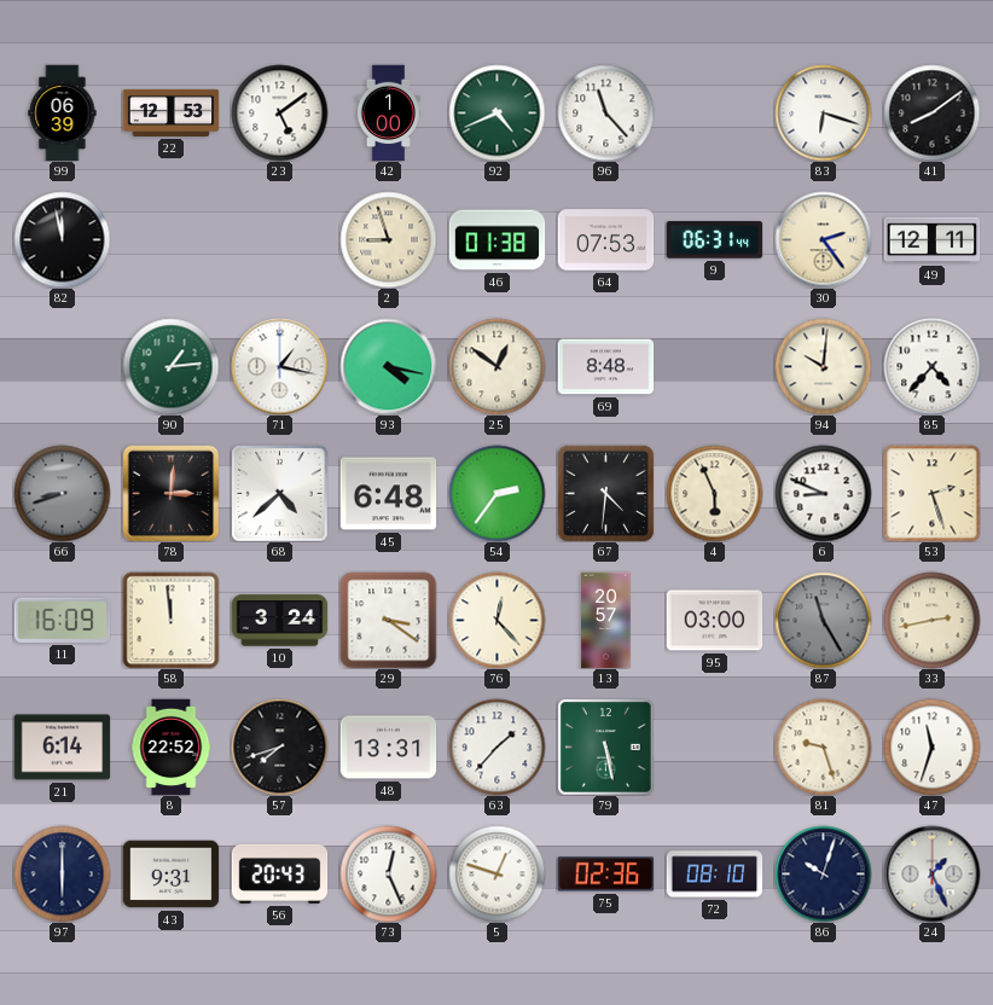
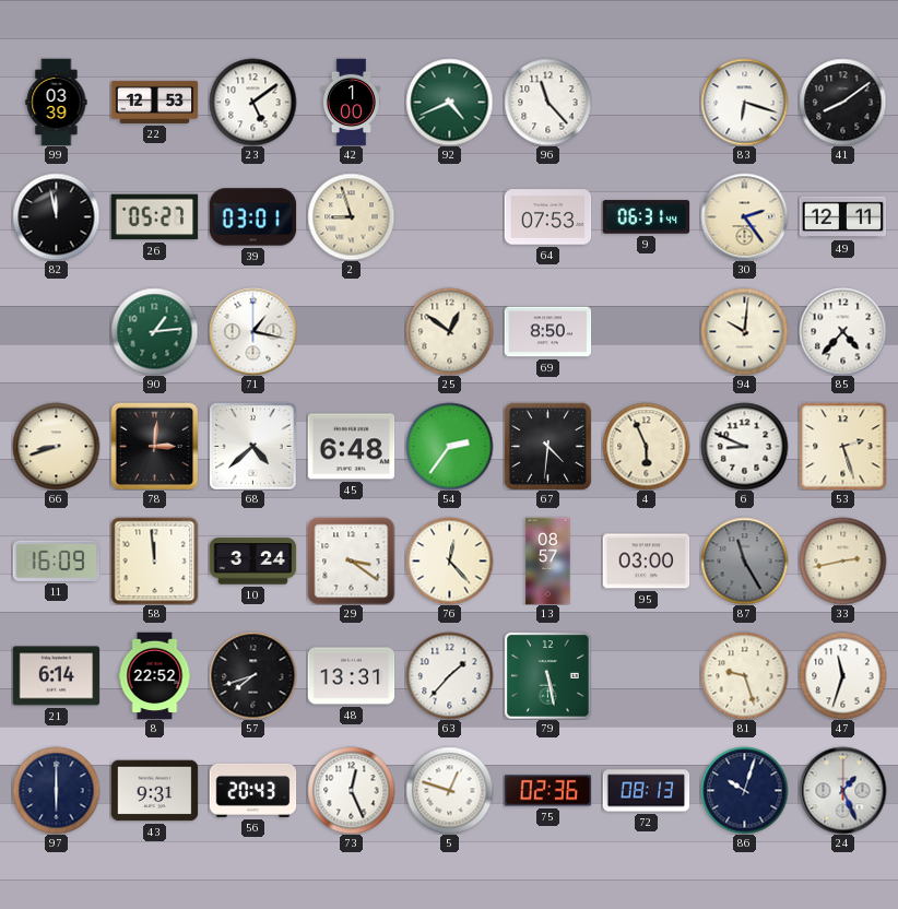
99: 06:39 -> 03:39
26: none -> 05:27
39: none -> 03:01
46: 01:38 -> none
93: 4:17 -> none
69: 8:48 -> 8:50
66 dial: grey -> cream
13: 20:57 -> 08:57
72: 08:10 -> 08:13
